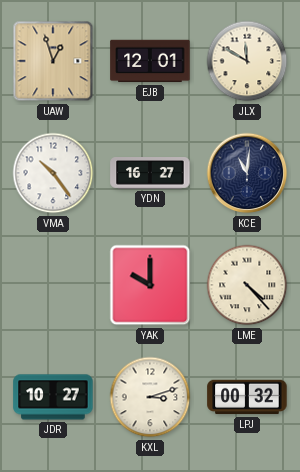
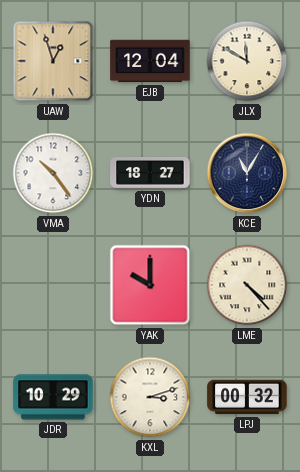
EJB: 12:01 -> 12:04
YDN: 16:27 -> 18:27
KCE: 11:01 -> 11:05
JDR: 10:27 -> 10:29
